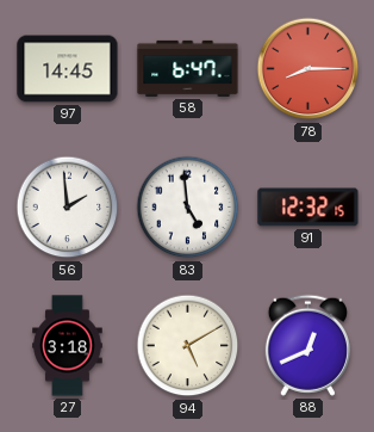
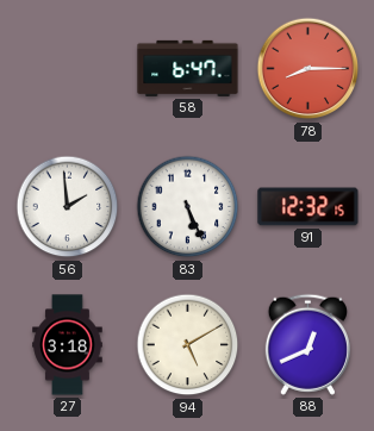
97: 14:45 -> none
83: 4:59 -> 5:26
